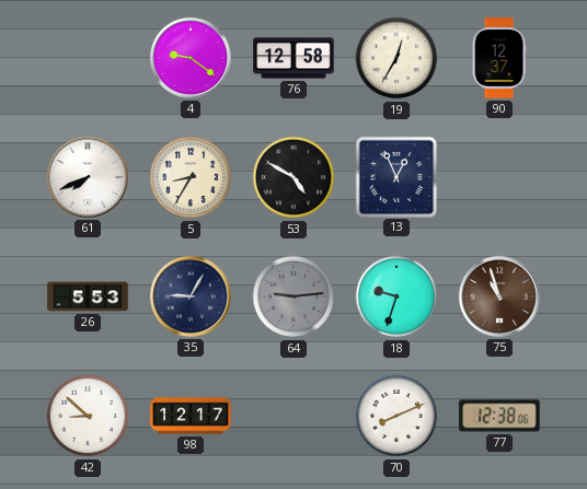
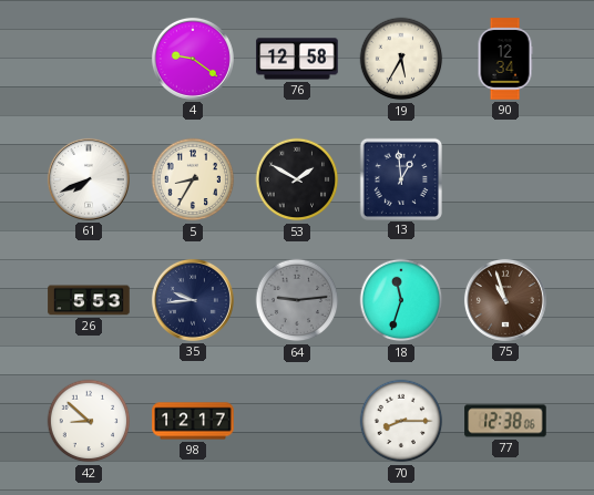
19: 12:35 -> 5:35
90: 12:37 -> 12:34
53: 4:50 -> 1:50
13: 12:56 -> 12:59
35: 9:05 -> 9:44
18: 9:33 -> 11:33
70: 8:11 -> 8:15
